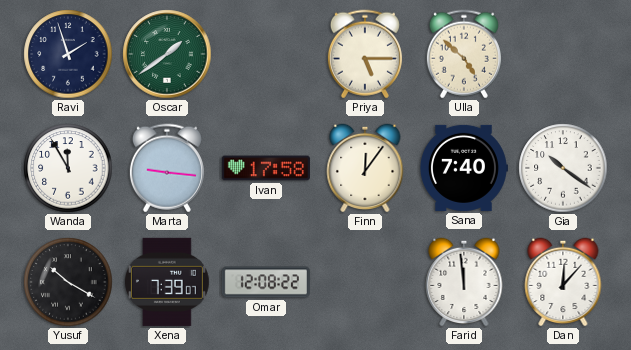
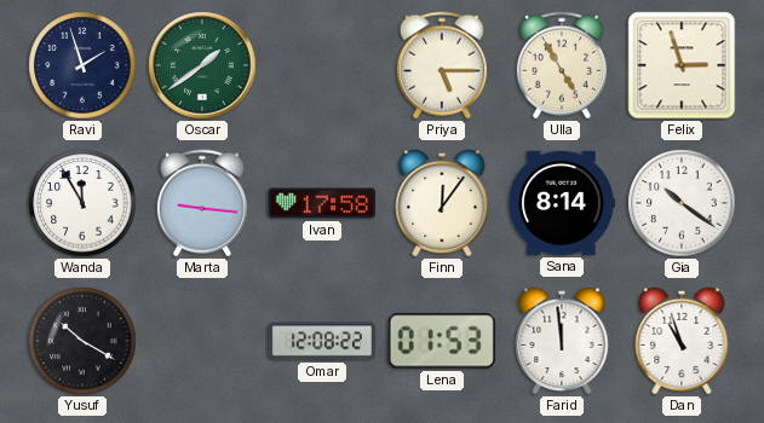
Ulla: 4:52 -> 4:55
Felix: none -> 2:57
Sana: 7:40 -> 8:14
Xena: 7:39 -> none
Lena: none -> 01:53
Dan: 12:07 -> 10:57
